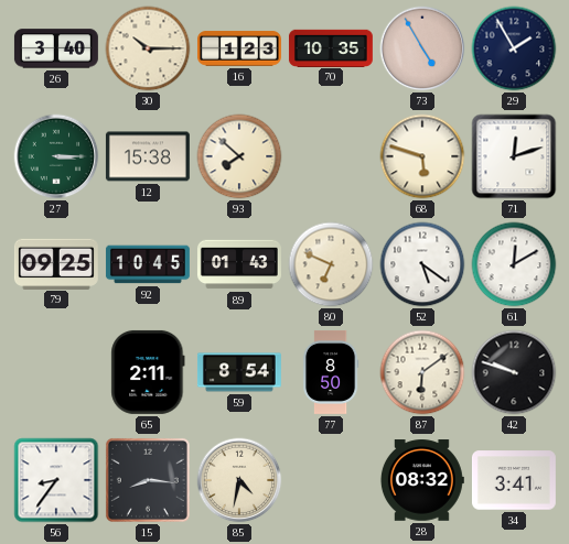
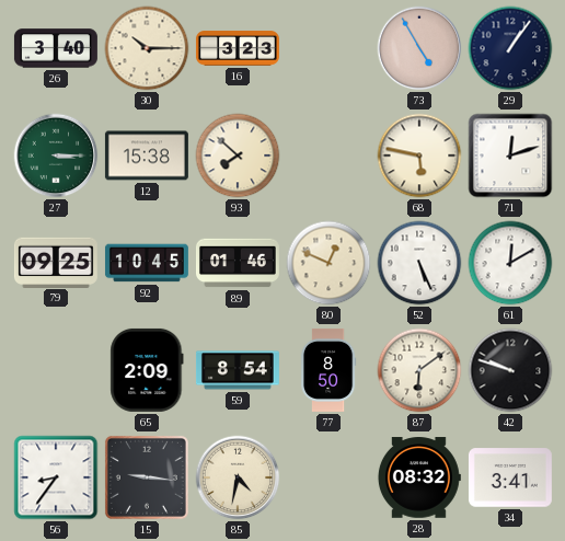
16: 1:23 -> 3:23
70: 10:35 -> none
29: 1:55 -> 1:06
68: 5:48 -> 5:47
89: 01:43 -> 01:46
80: 6:49 -> 12:49
52: 5:21 -> 5:26
65: 2:11 -> 2:09
15: 8:16 -> 9:16
